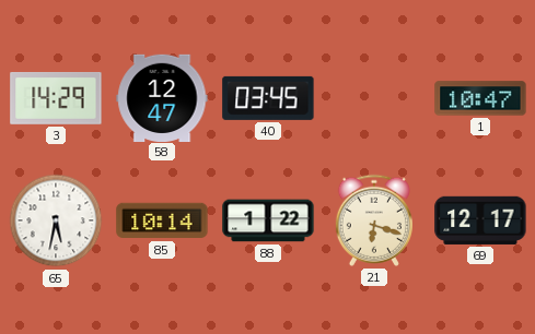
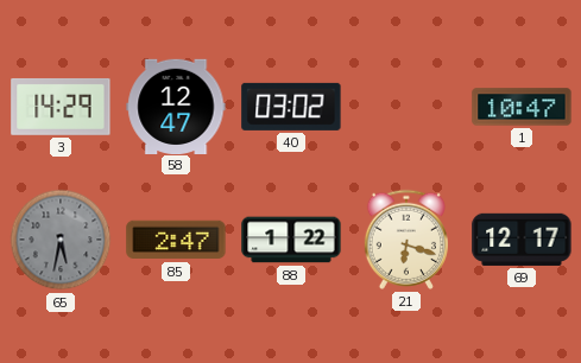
40: 03:45 -> 03:02
65 dial: white -> grey
85: 10:14 -> 2:47
